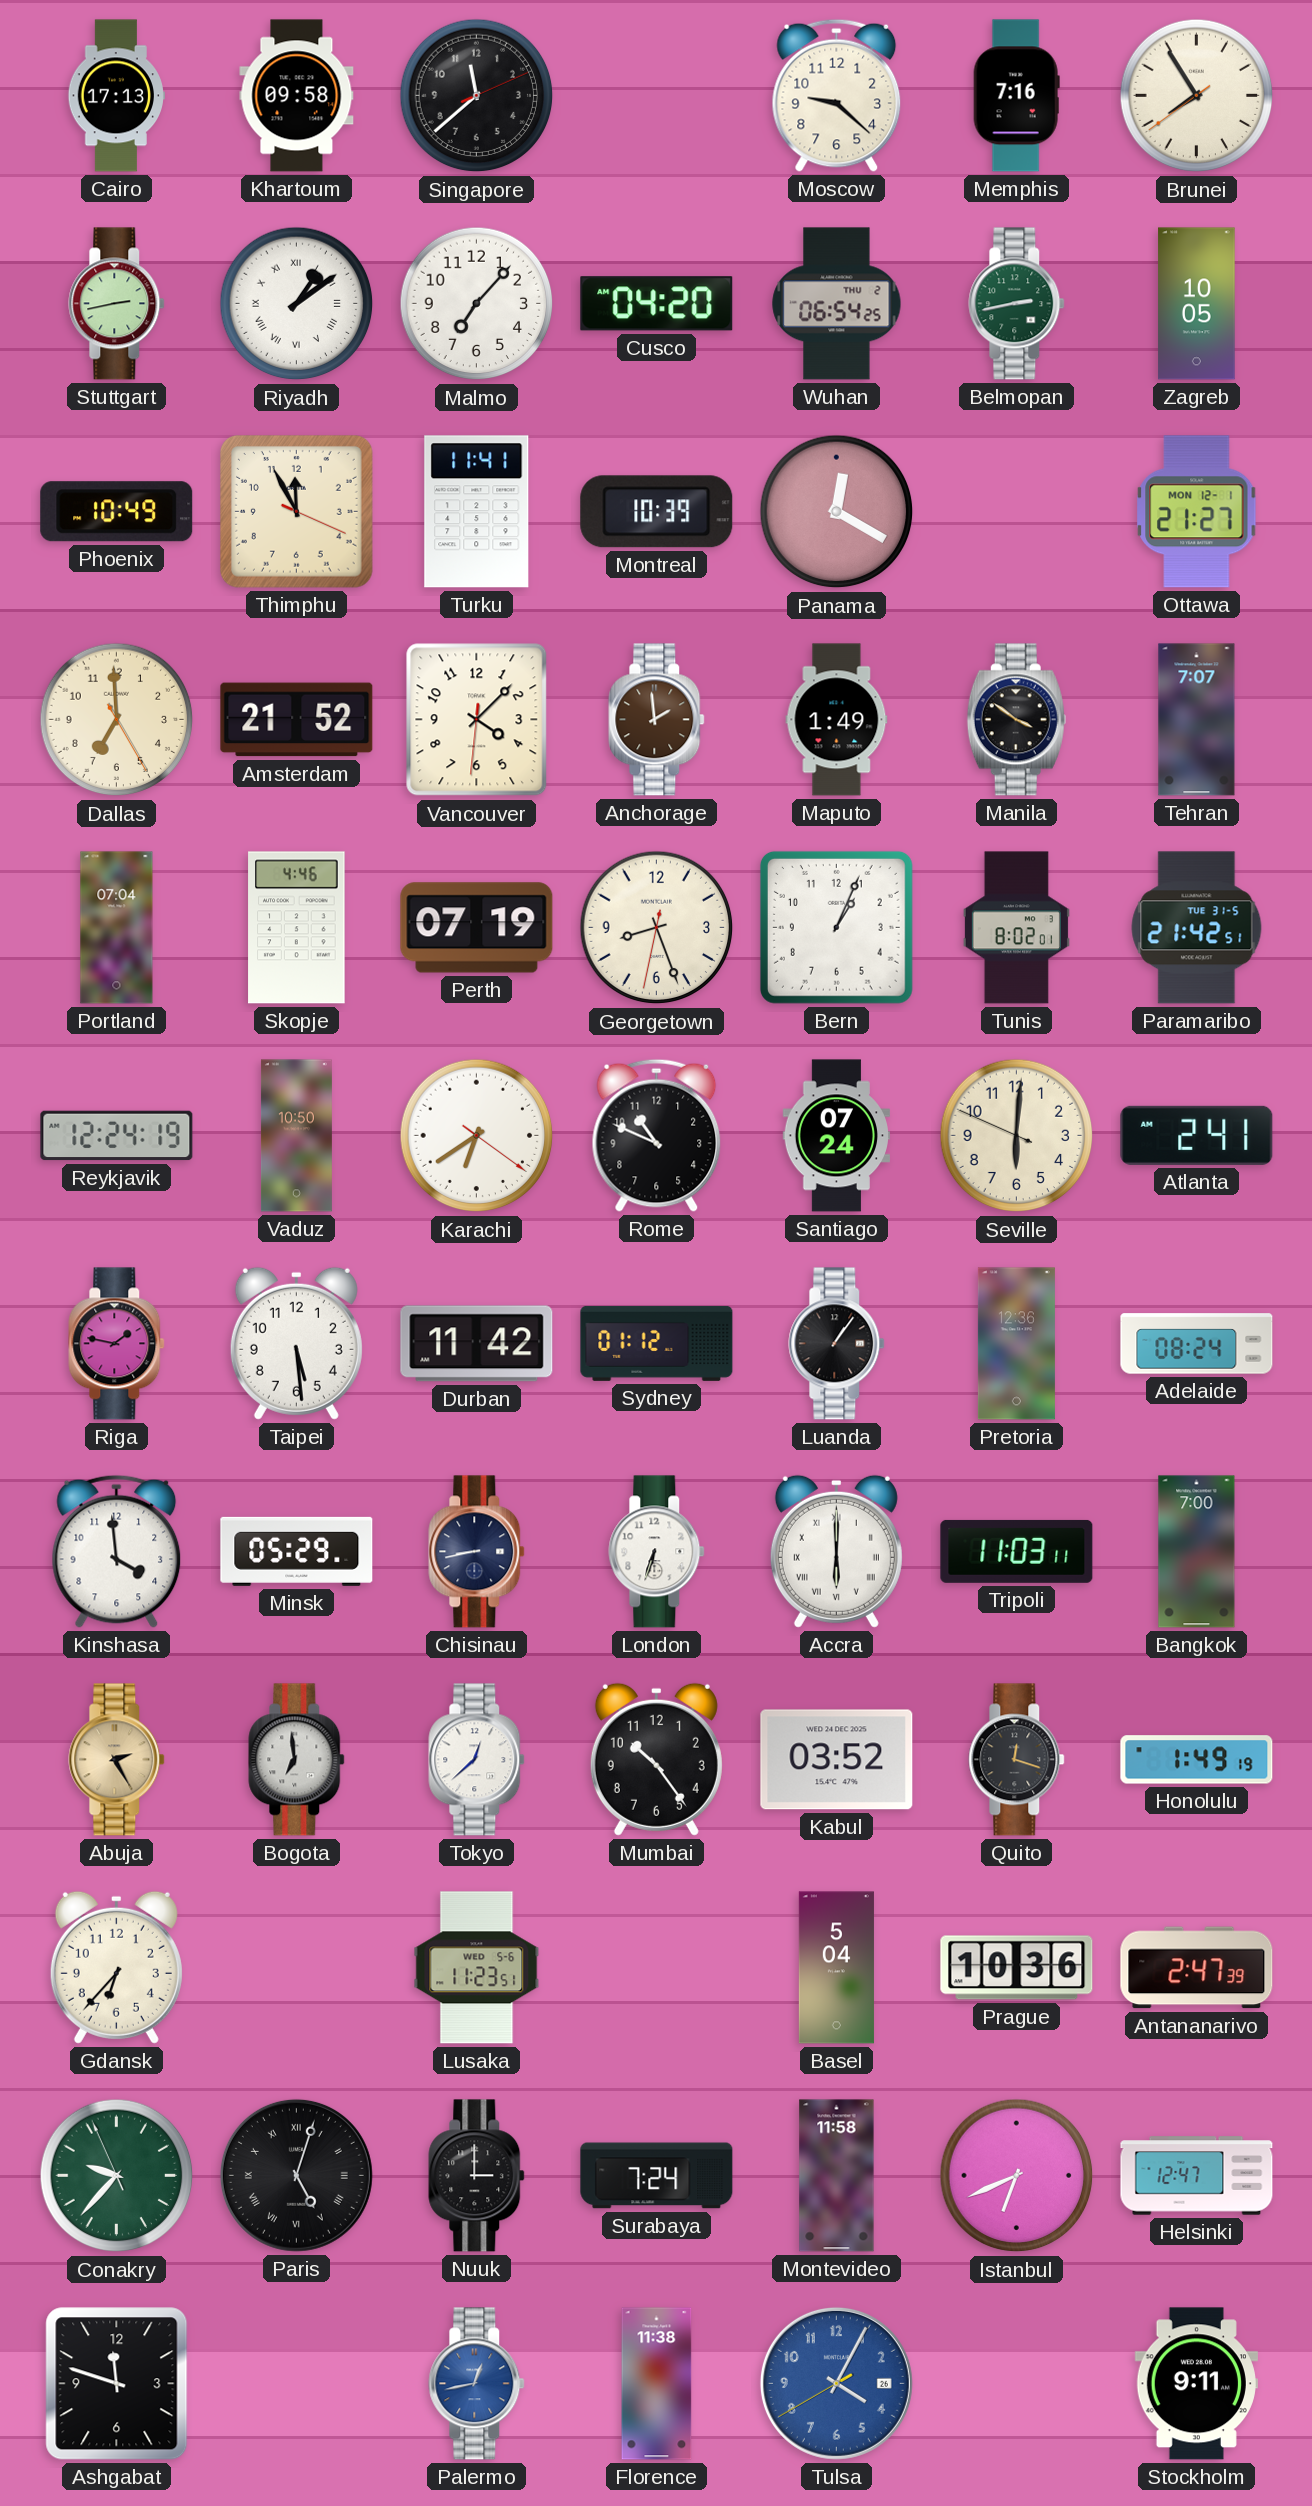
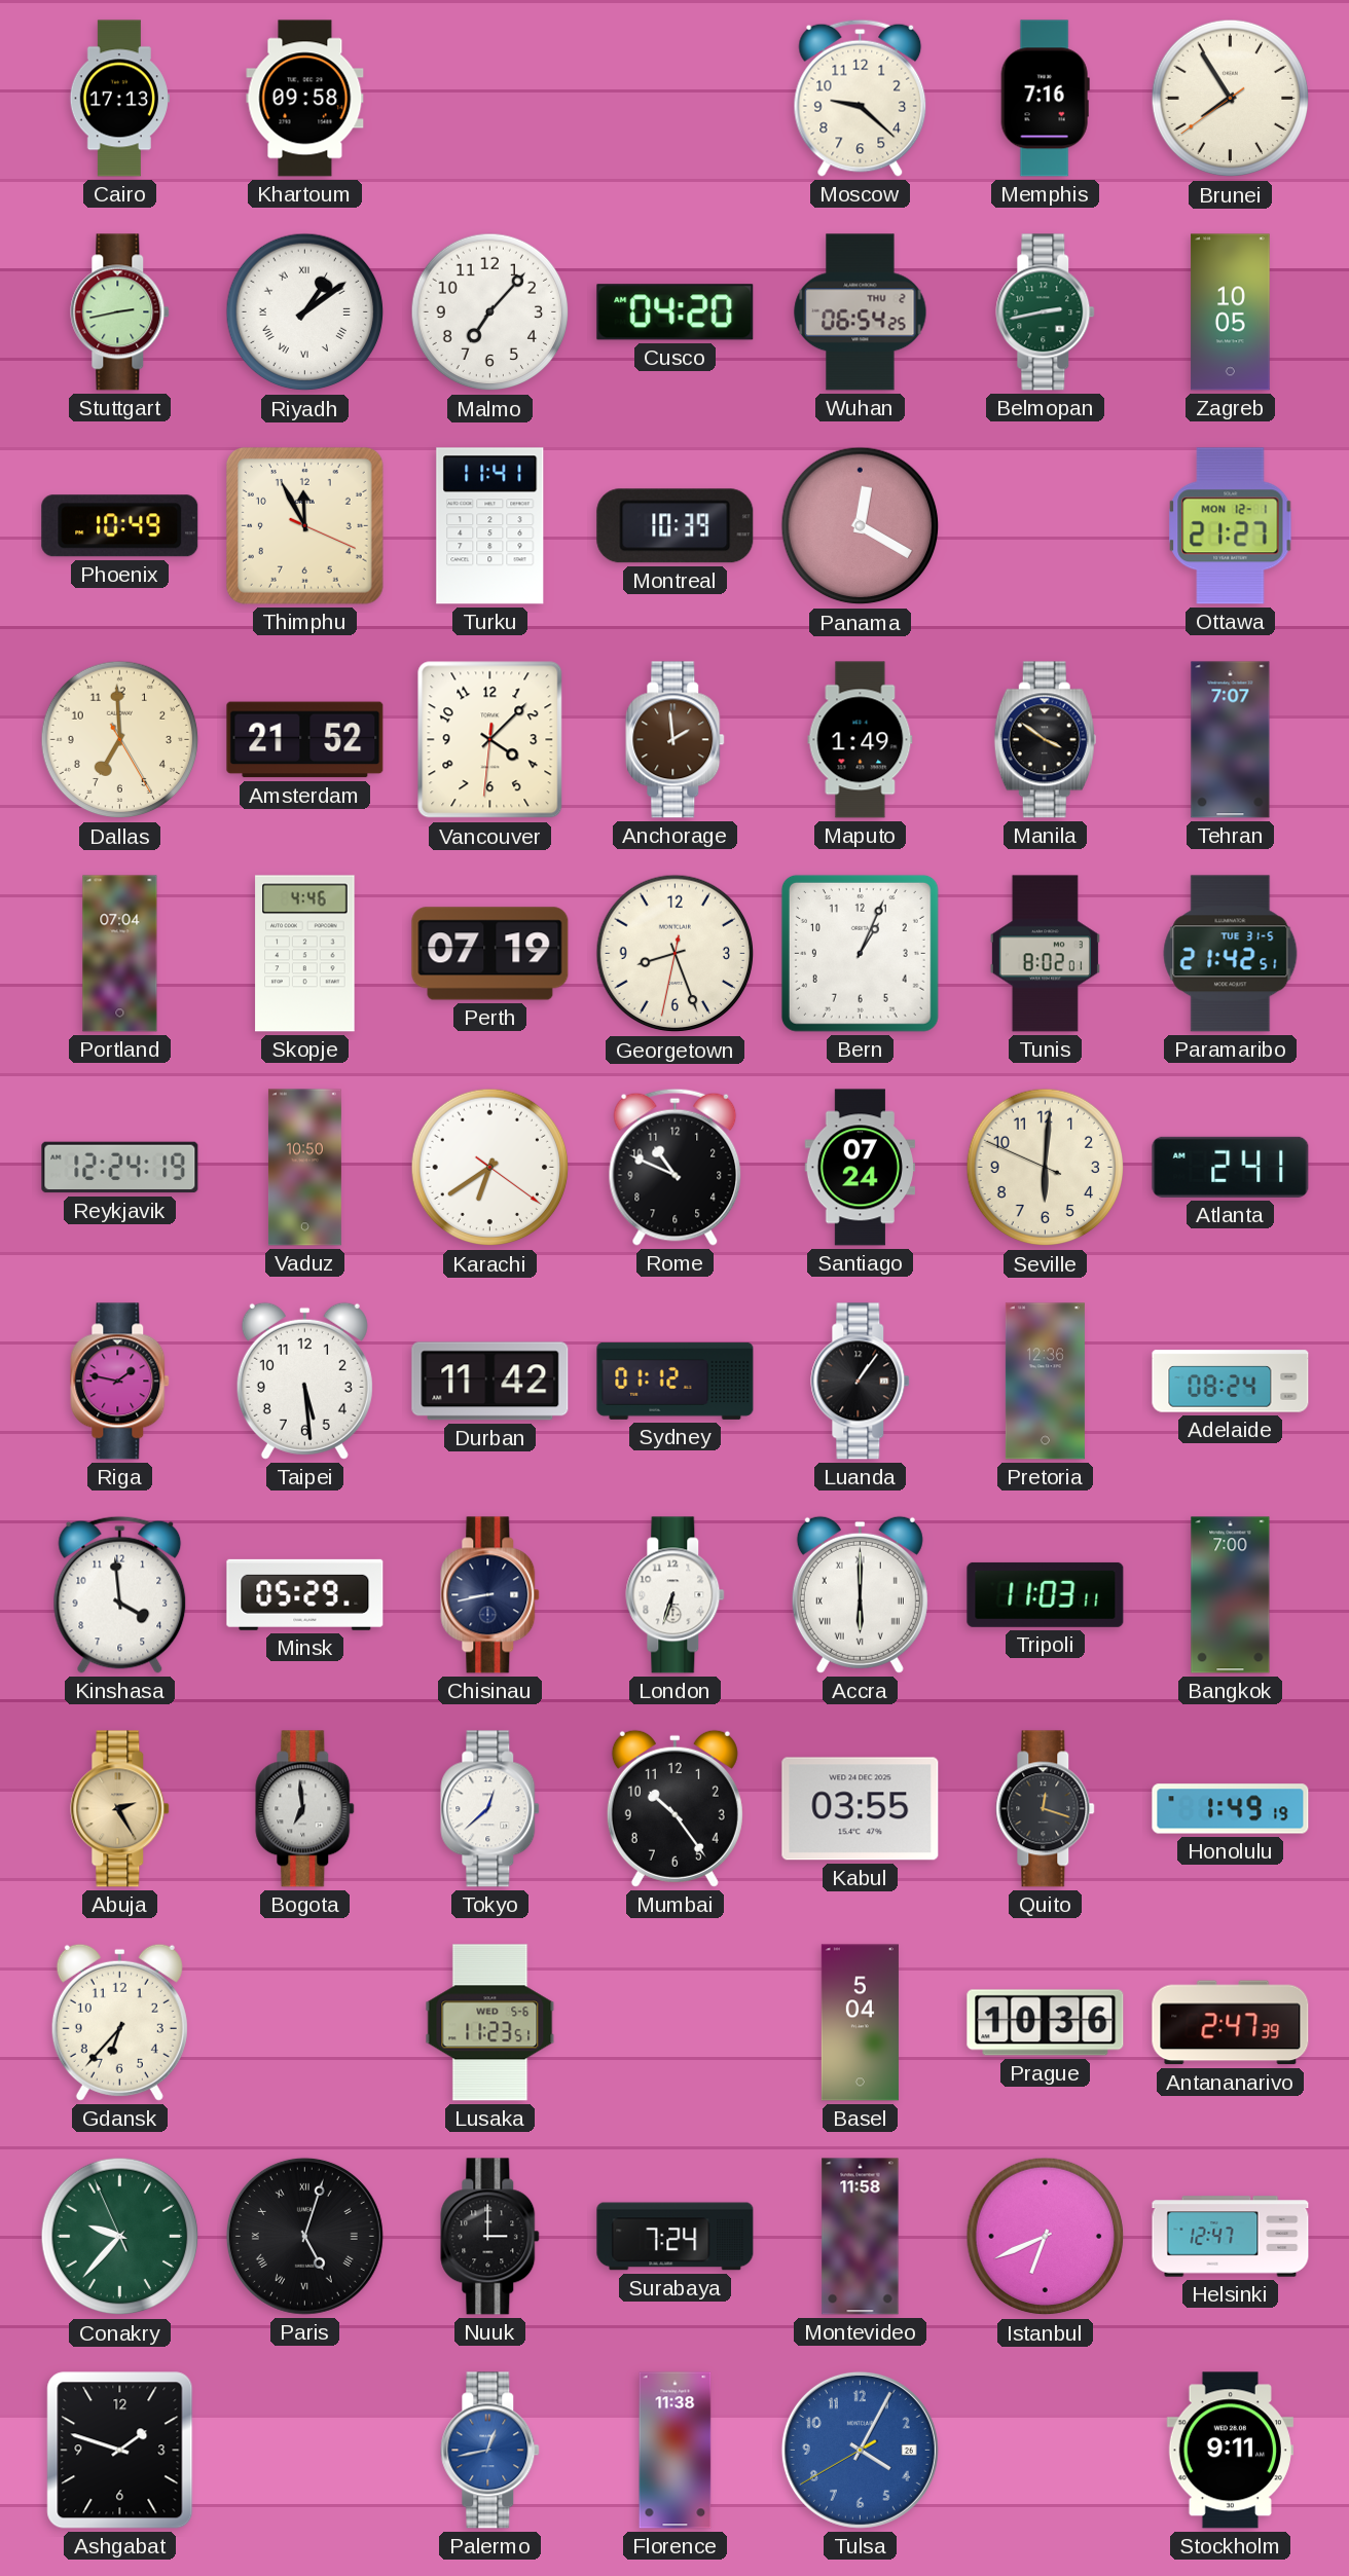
Singapore: 11:38 -> none
Kabul: 03:52 -> 03:55
Ashgabat: 11:48 -> 1:48
